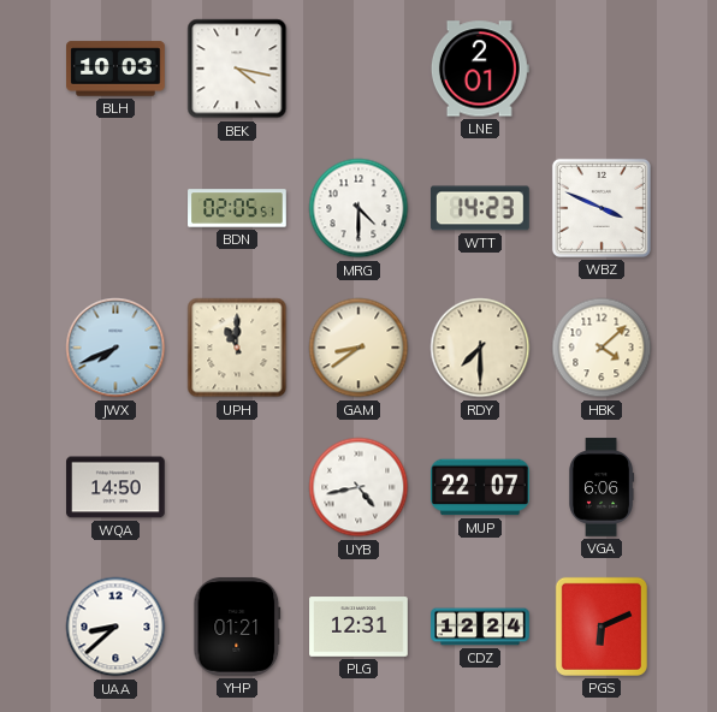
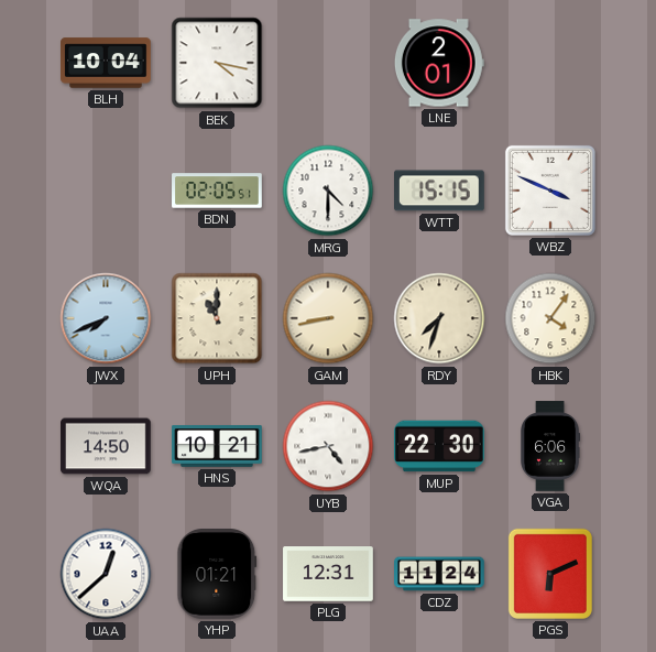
BLH: 10:03 -> 10:04
WTT: 14:23 -> 15:15
GAM: 8:39 -> 8:43
RDY: 7:30 -> 7:33
HBK: 4:08 -> 4:06
HNS: none -> 10:21
MUP: 22:07 -> 22:30
UAA: 8:38 -> 12:38
CDZ: 12:24 -> 11:24
